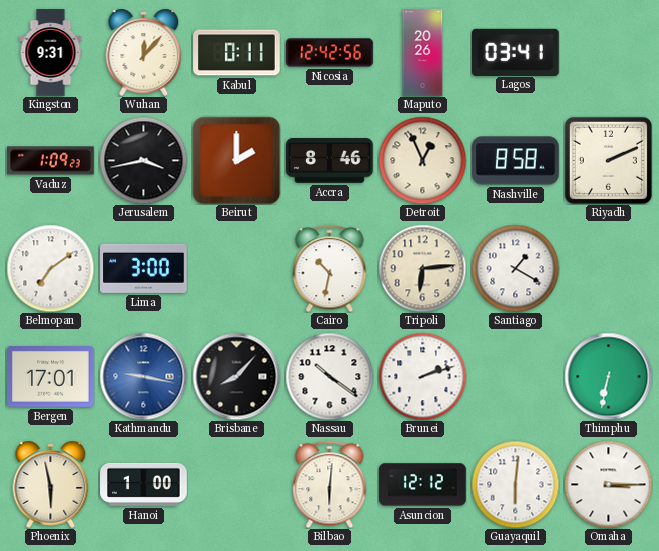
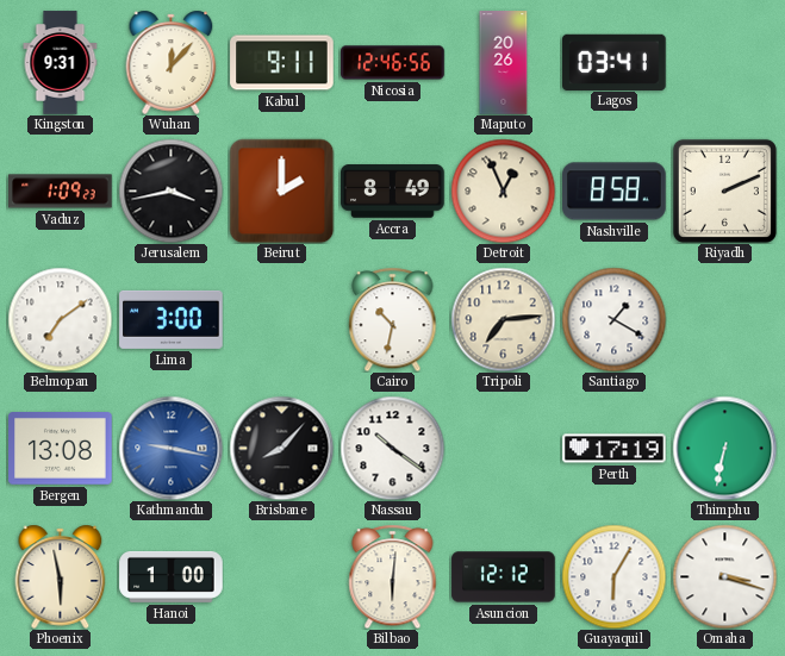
Kabul: 0:11 -> 9:11
Nicosia: 12:42 -> 12:46
Accra: 8:46 -> 8:49
Tripoli: 6:14 -> 7:14
Bergen: 17:01 -> 13:08
Brunei: 2:12 -> none
Perth: none -> 17:19
Guayaquil: 6:01 -> 6:05
Omaha: 3:15 -> 3:18
